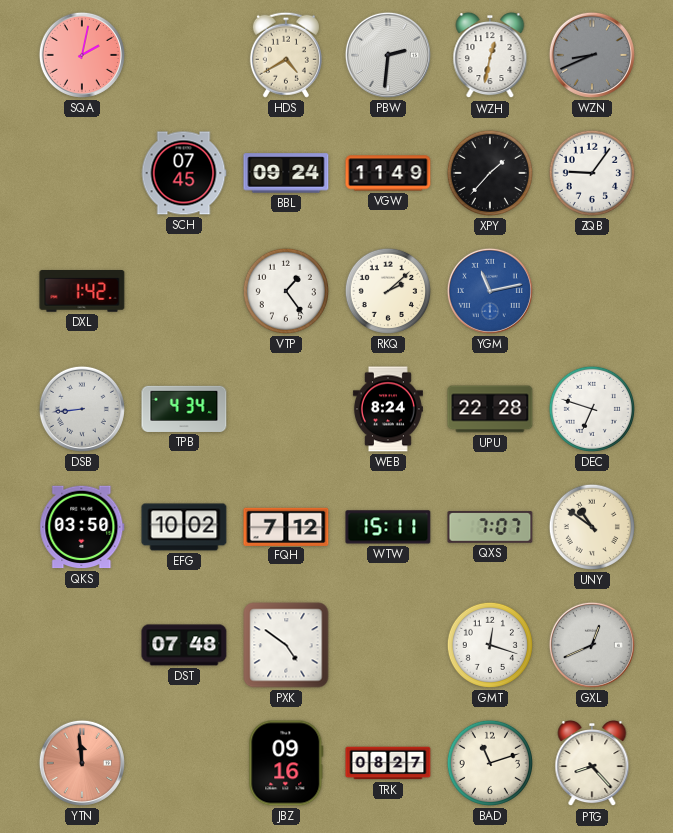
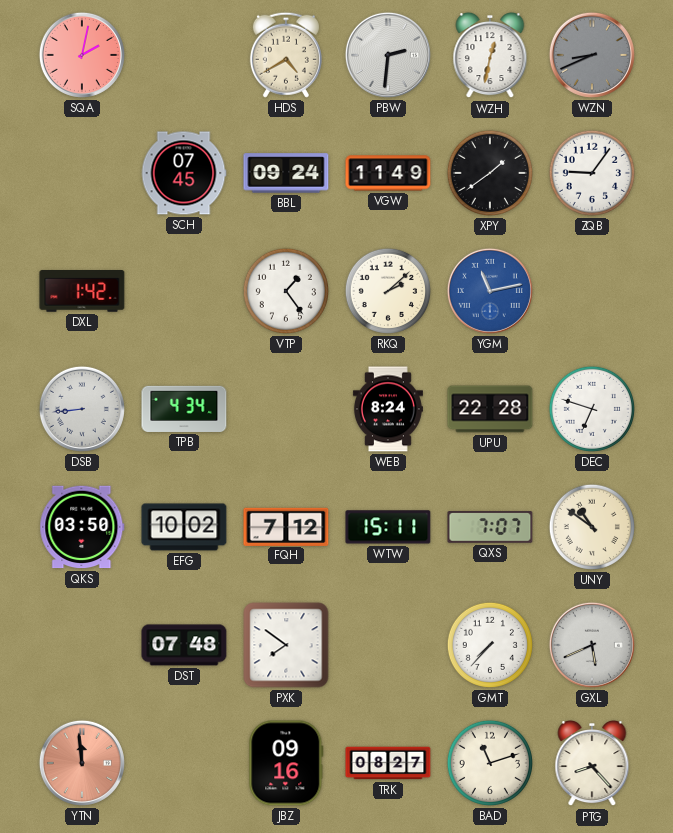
XPY: 1:37 -> 1:39
PXK: 4:51 -> 7:51
GMT: 12:18 -> 7:37
GXL: 12:41 -> 5:41
